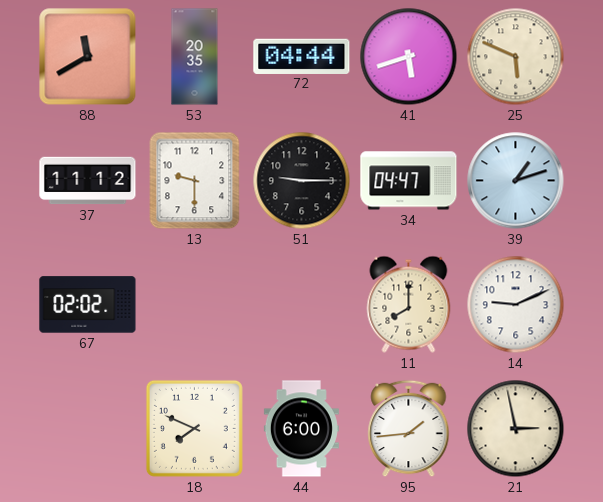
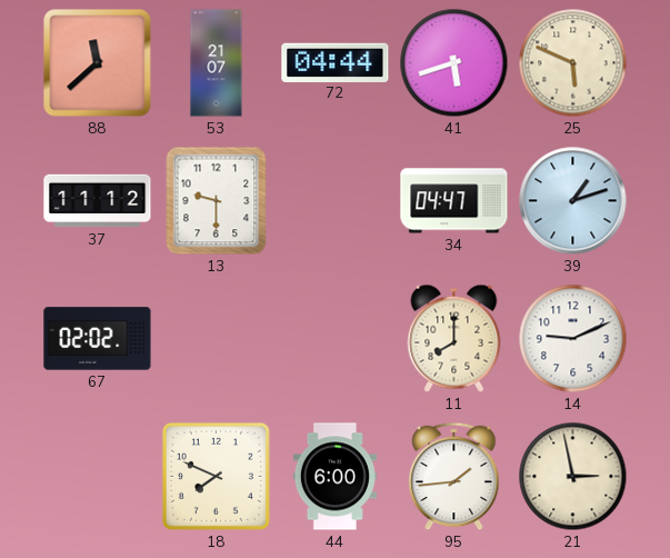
88: 11:40 -> 11:38
53: 20:35 -> 21:07
51: 9:15 -> none
